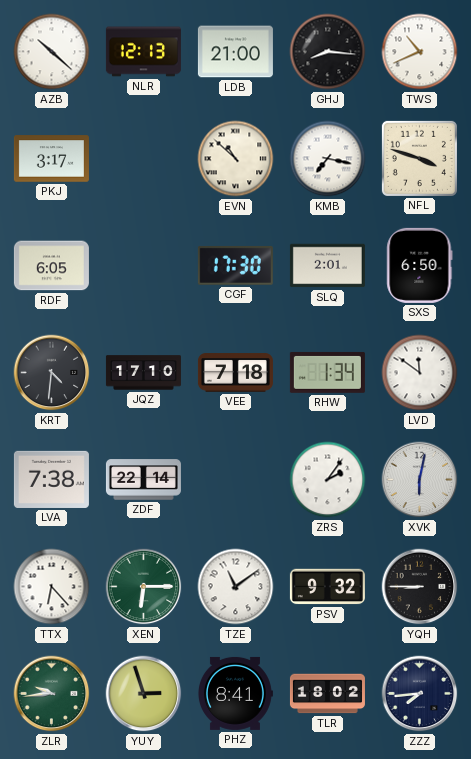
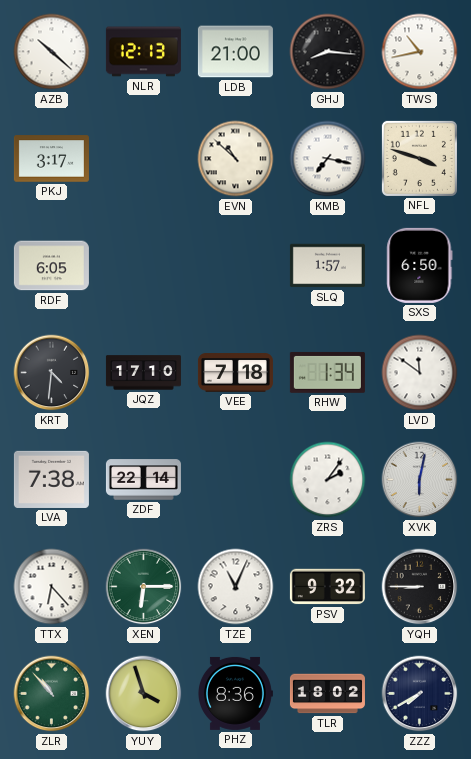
TWS: 10:41 -> 10:43
CGF: 17:30 -> none
SLQ: 2:01 -> 1:57
TZE: 11:09 -> 11:04
ZLR: 9:44 -> 10:53
YUY: 2:57 -> 3:57
PHZ: 8:41 -> 8:36
ZZZ: 7:44 -> 7:40
